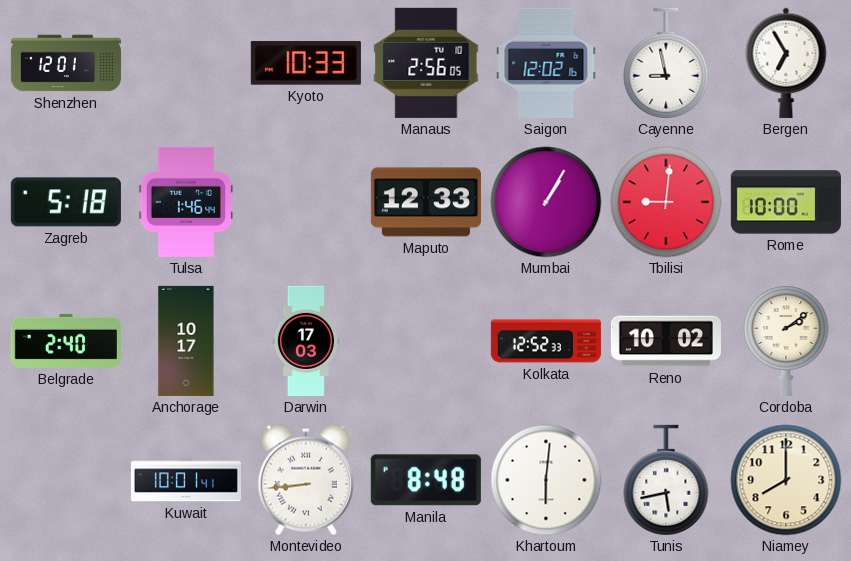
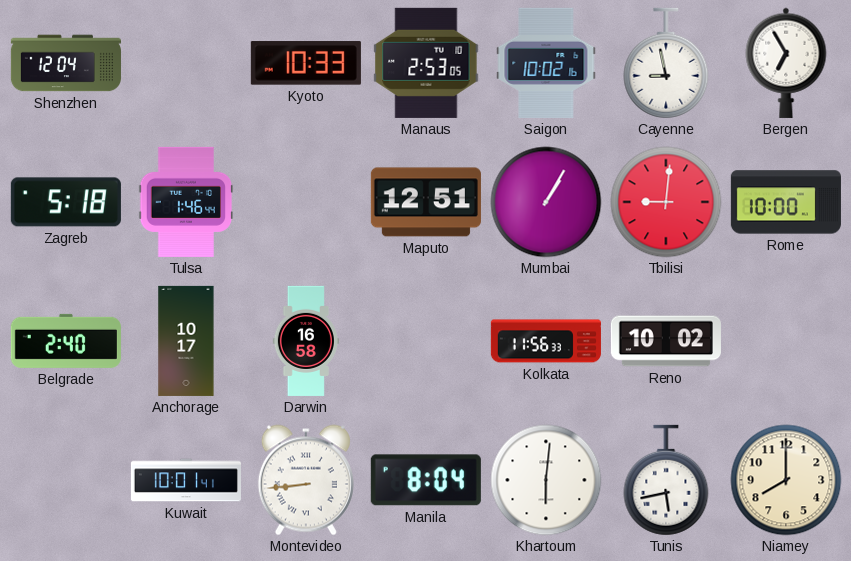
Shenzhen: 12:01 -> 12:04
Manaus: 2:56 -> 2:53
Saigon: 12:02 -> 10:02
Maputo: 12:33 -> 12:51
Darwin: 17:03 -> 16:58
Kolkata: 12:52 -> 11:56
Cordoba: 2:09 -> none
Manila: 8:48 -> 8:04
